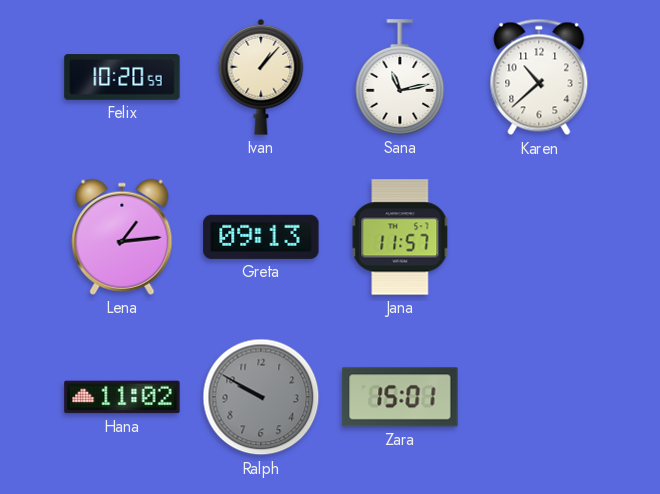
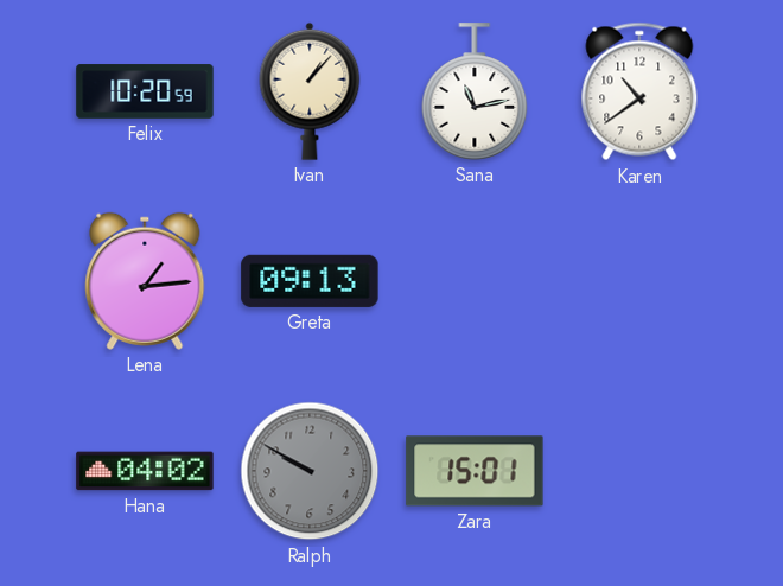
Karen: 10:38 -> 10:39
Jana: 11:57 -> none
Hana: 11:02 -> 04:02
